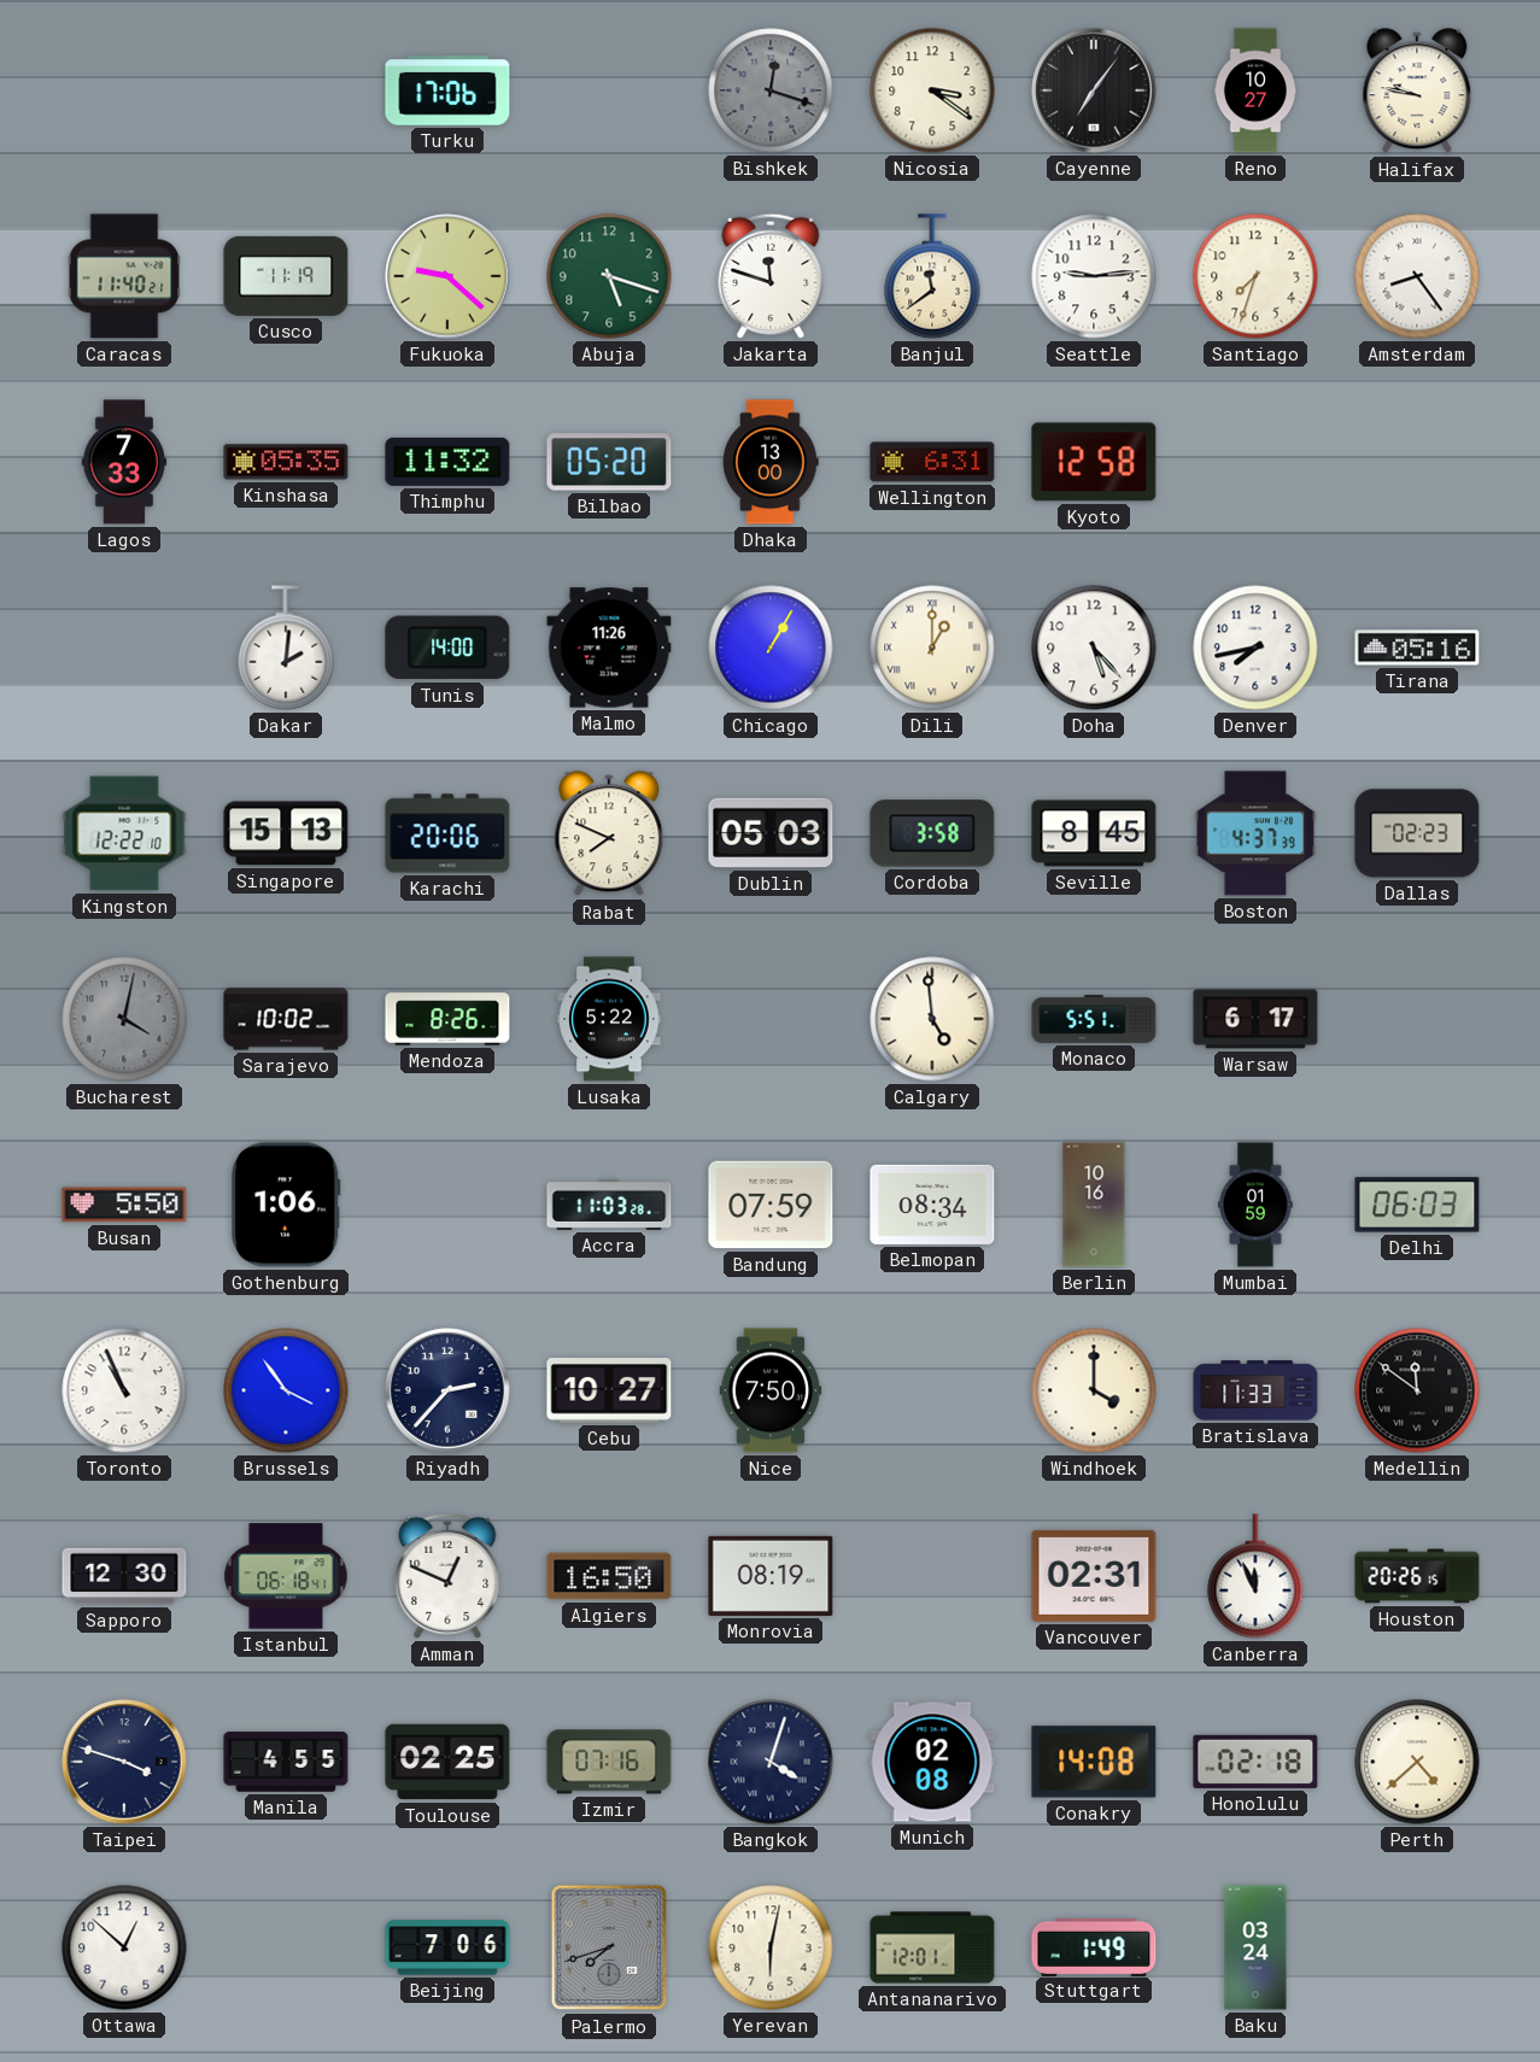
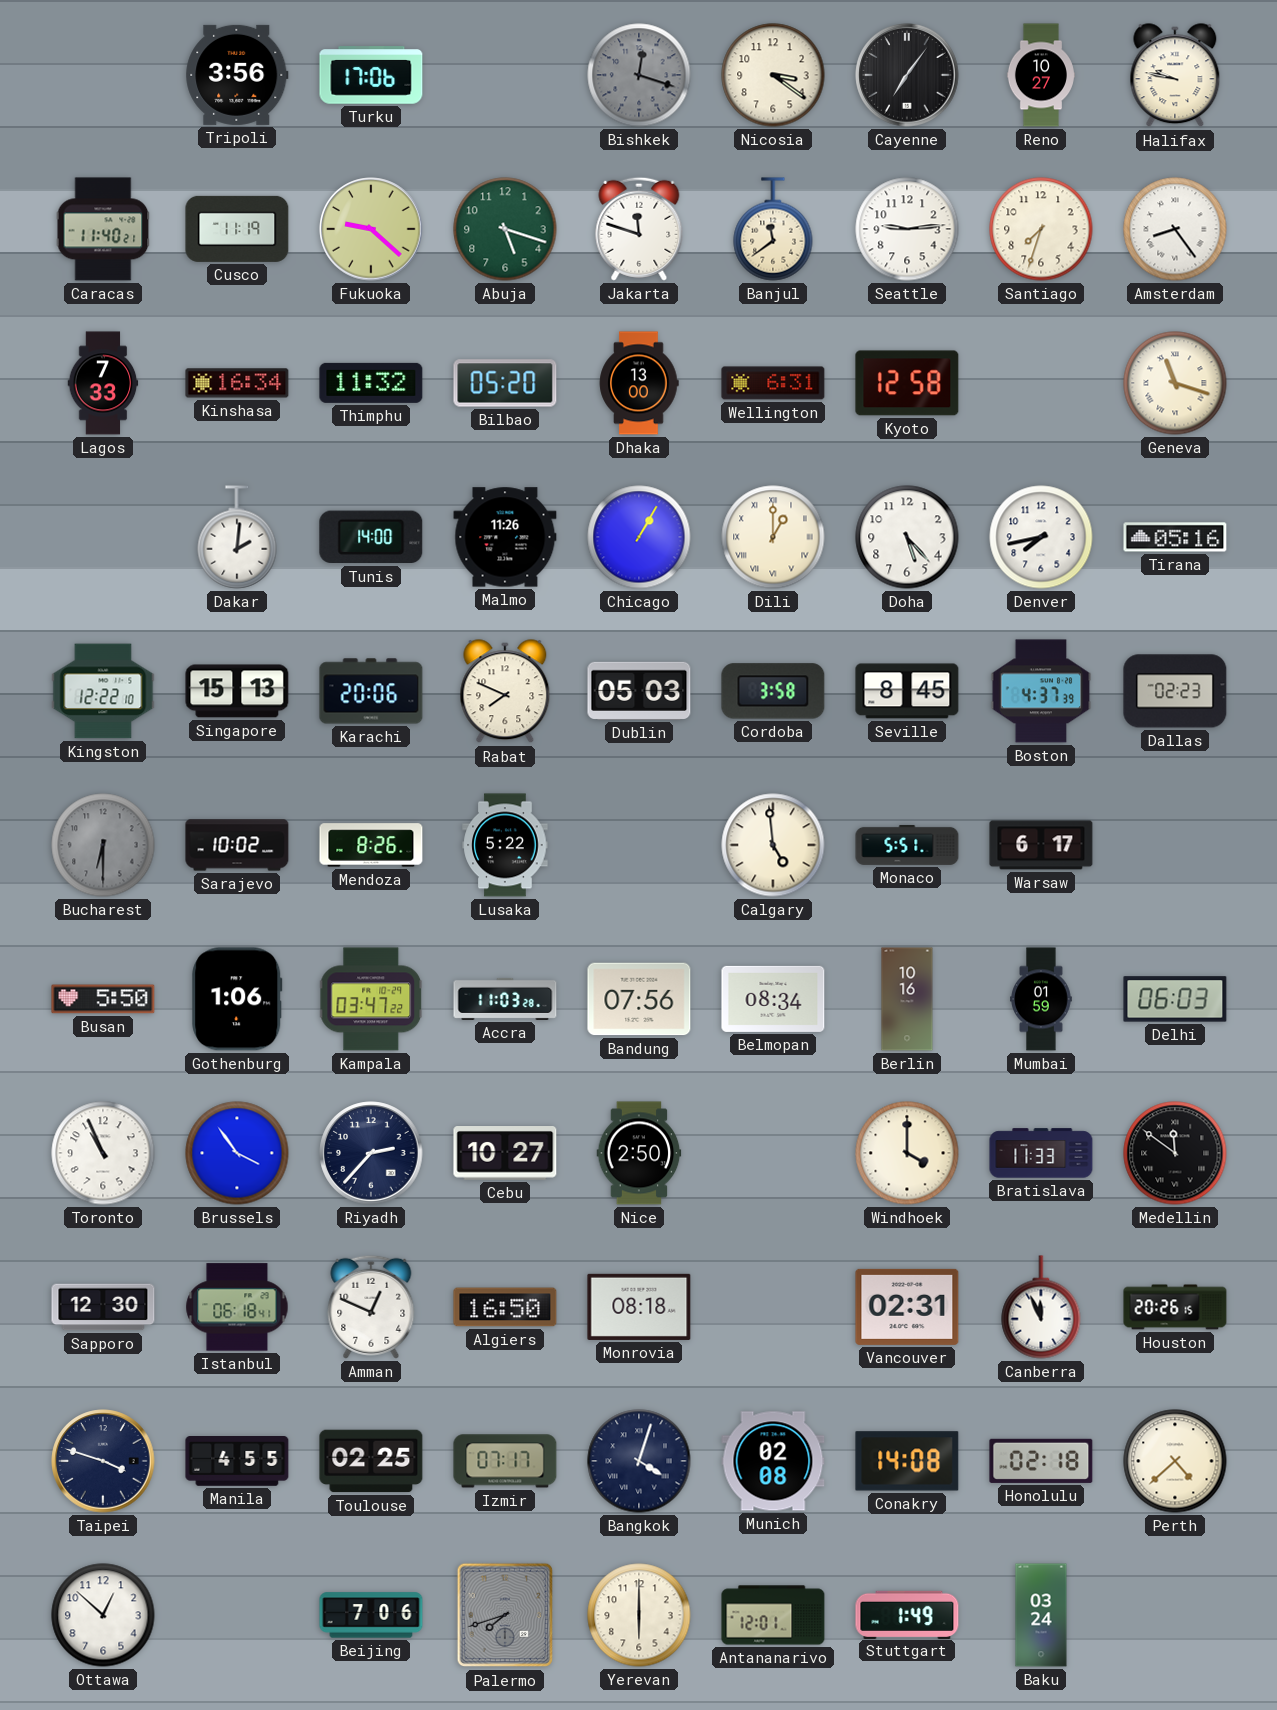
Tripoli: none -> 3:56
Kinshasa: 05:35 -> 16:34
Geneva: none -> 11:18
Bucharest: 4:02 -> 6:30
Kampala: none -> 03:47
Bandung: 07:59 -> 07:56
Nice: 7:50 -> 2:50
Monrovia: 08:19 -> 08:18
Izmir: 07:16 -> 07:17
Yerevan: 6:02 -> 6:00
